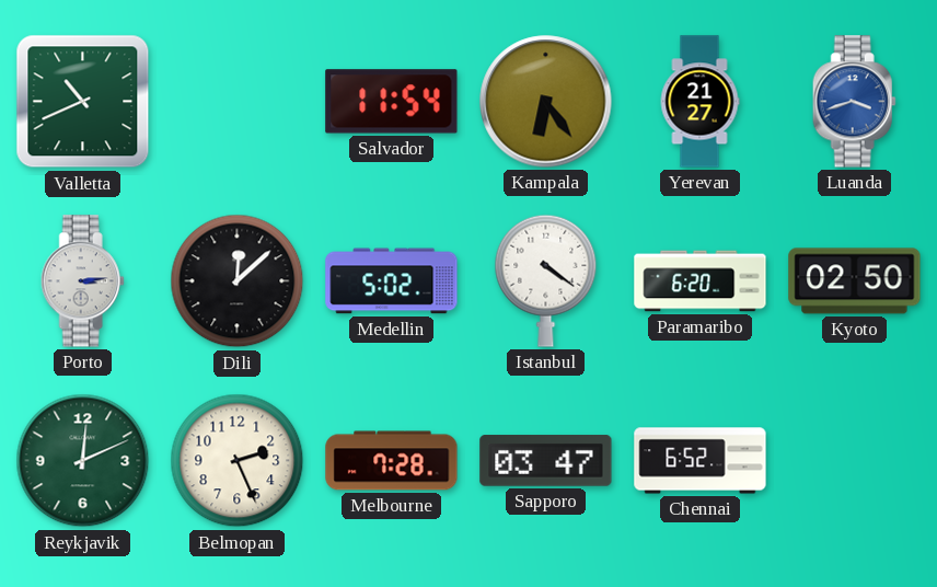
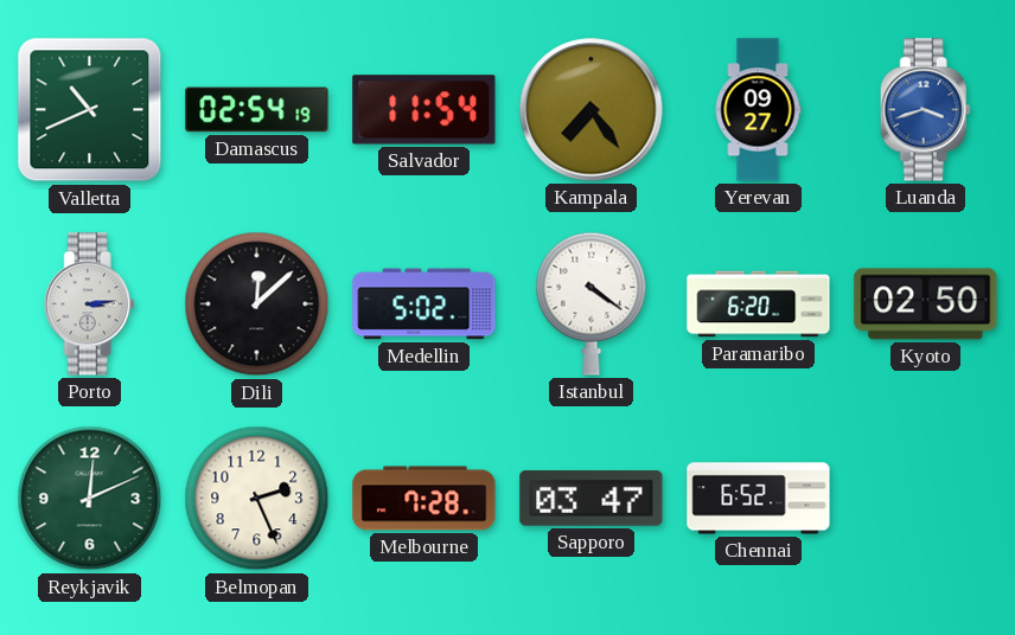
Damascus: none -> 02:54
Kampala: 6:24 -> 7:24
Yerevan: 21:27 -> 09:27
